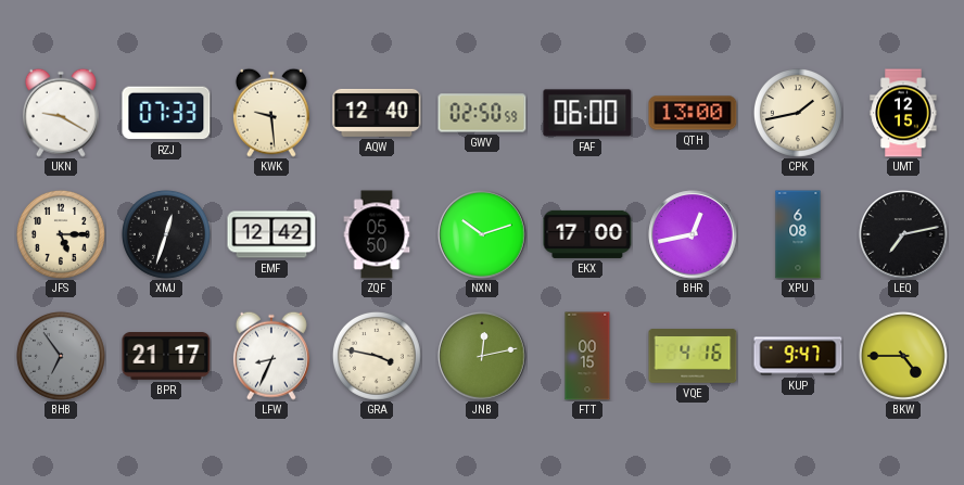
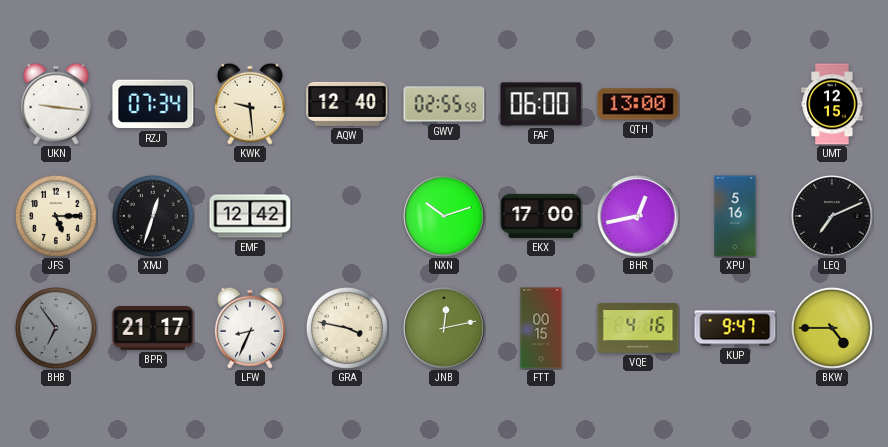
UKN: 9:20 -> 9:16
RZJ: 07:33 -> 07:34
GWV: 02:50 -> 02:55
CPK: 1:43 -> none
ZQF: 05:50 -> none
XPU: 6:08 -> 5:16
LEQ: 7:13 -> 7:11
